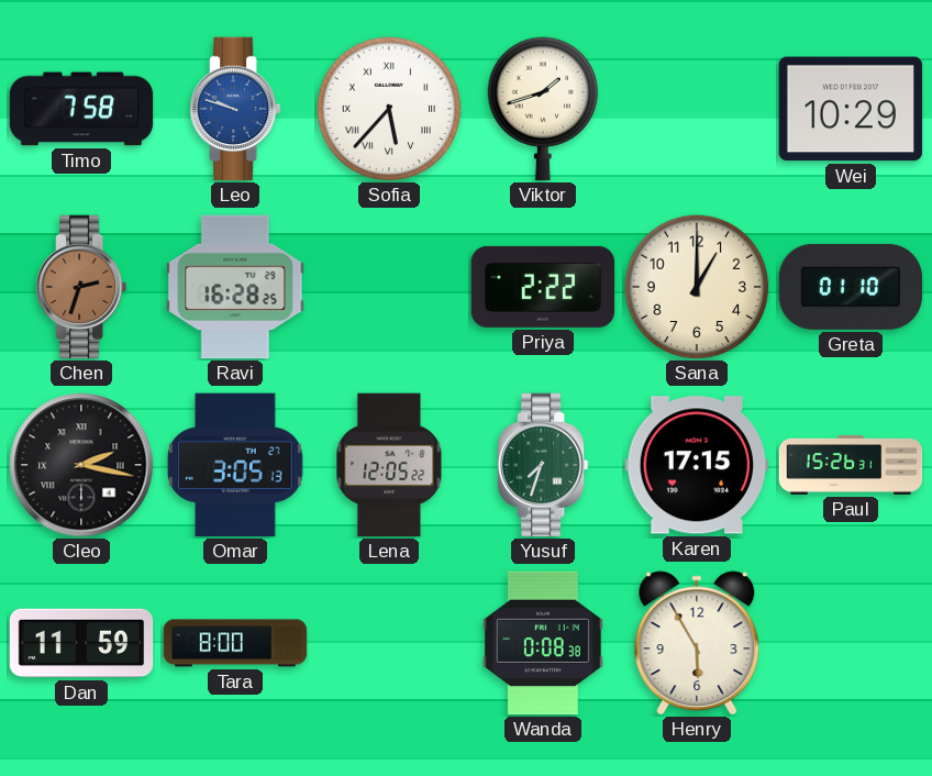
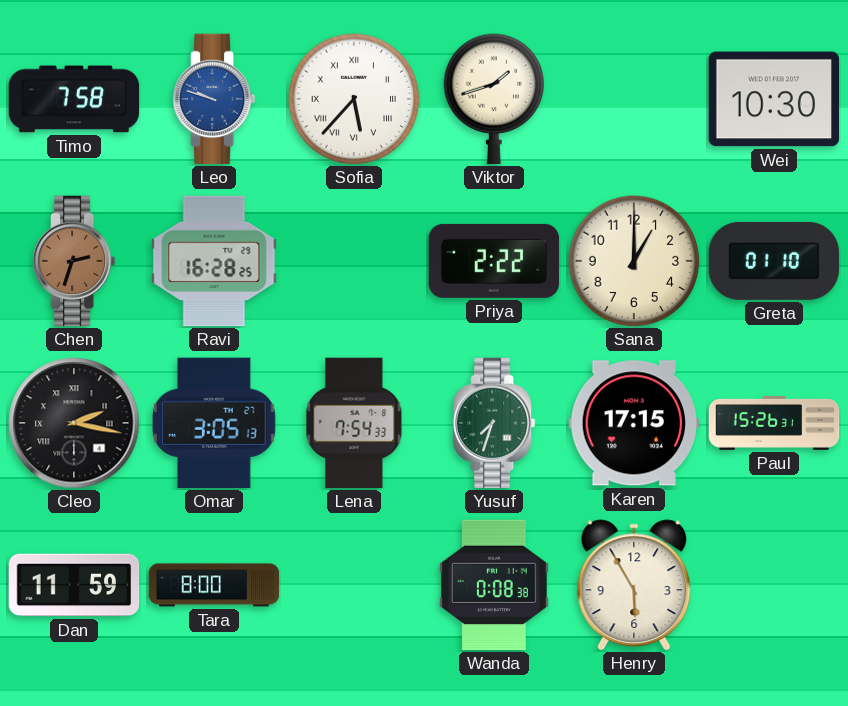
Wei: 10:29 -> 10:30
Lena: 12:05 -> 7:54
